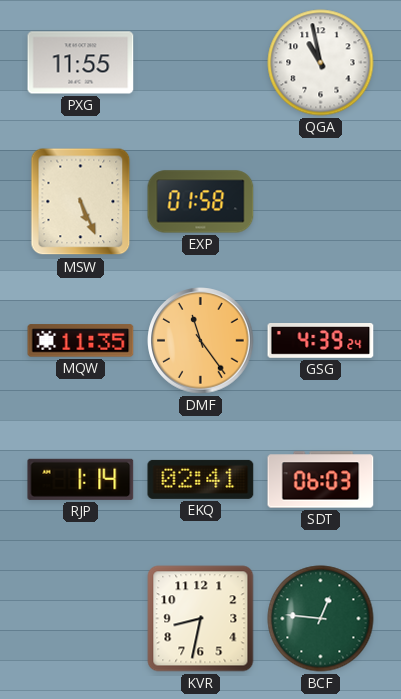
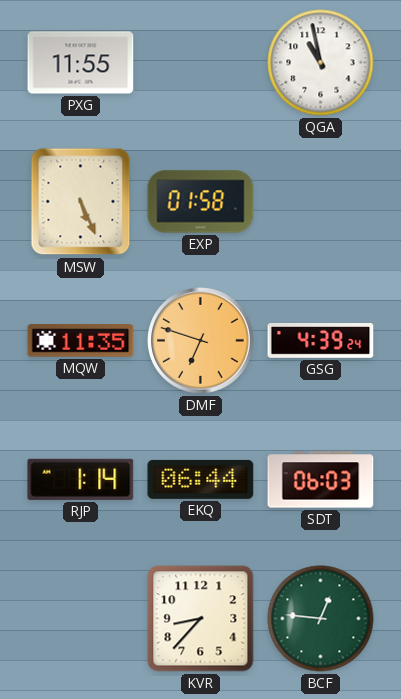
DMF: 11:24 -> 6:48
EKQ: 02:41 -> 06:44
KVR: 8:32 -> 8:37
